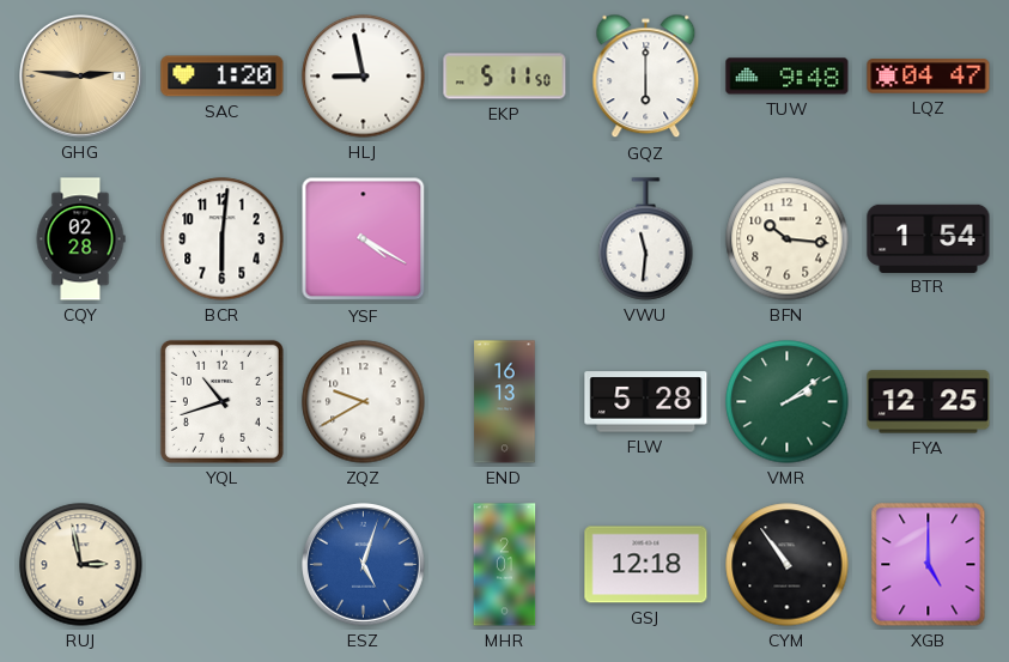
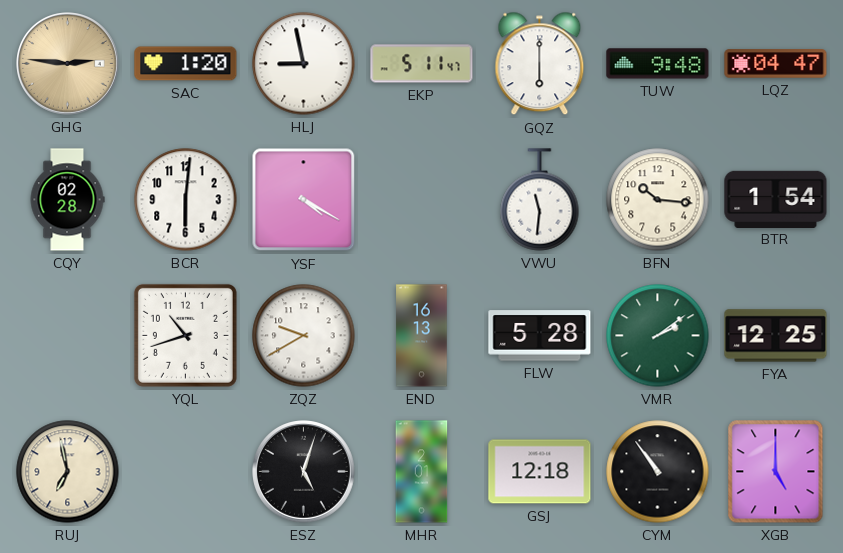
EKP: 5:11:50 -> 5:11:47
RUJ: 2:58 -> 6:58
ESZ dial: blue -> black
